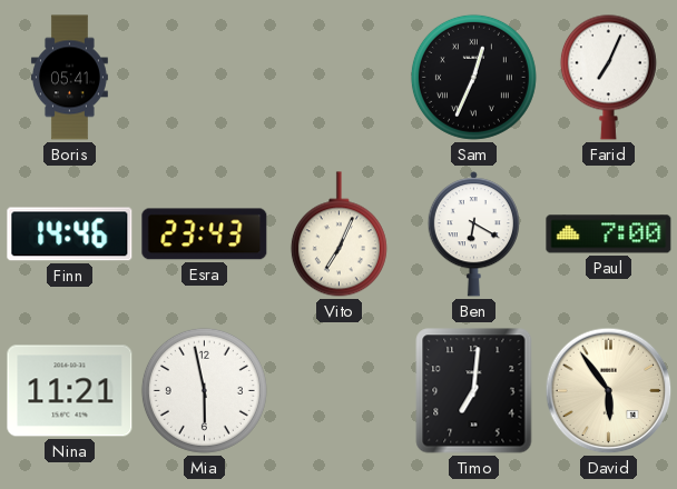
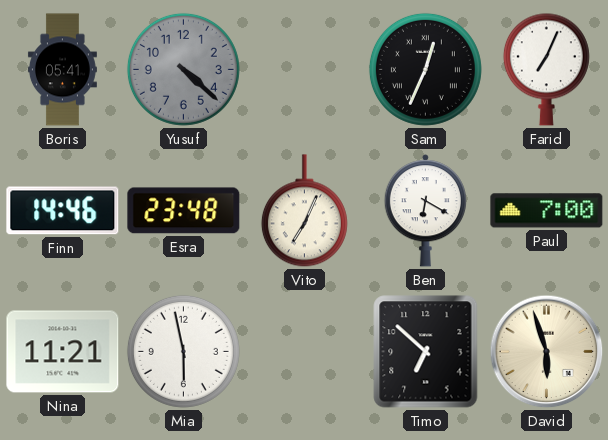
Yusuf: none -> 4:22
Esra: 23:43 -> 23:48
Timo: 7:01 -> 6:52
David: 5:54 -> 5:57
